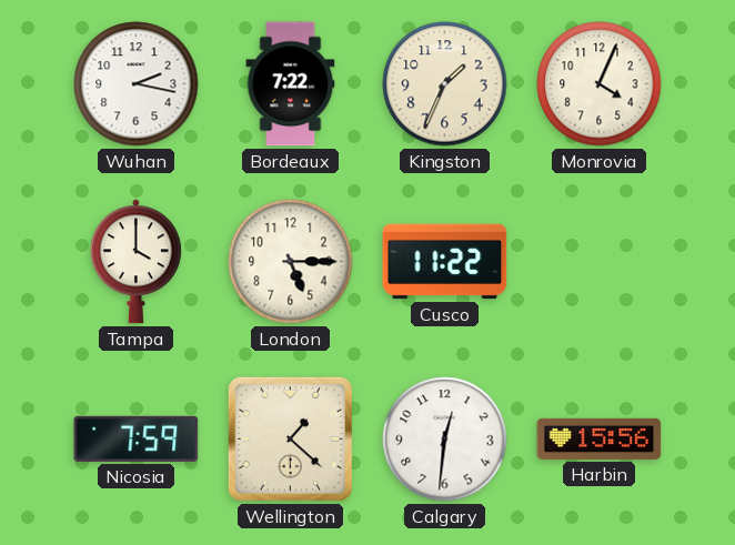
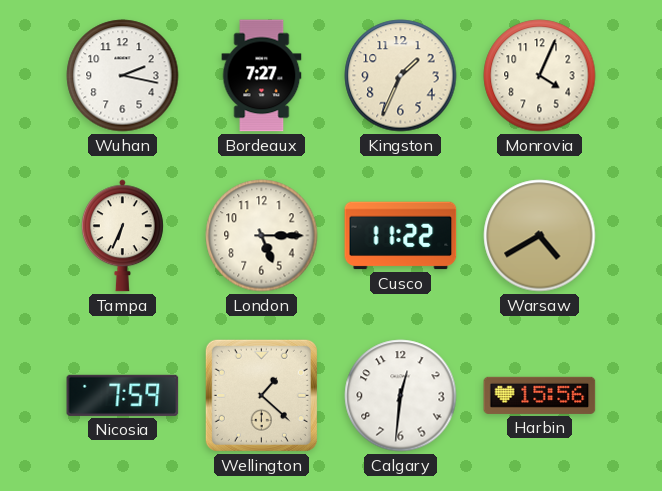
Bordeaux: 7:22 -> 7:27
Tampa: 4:00 -> 6:34
Warsaw: none -> 4:40
